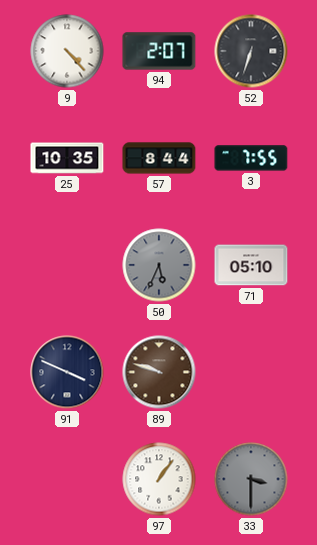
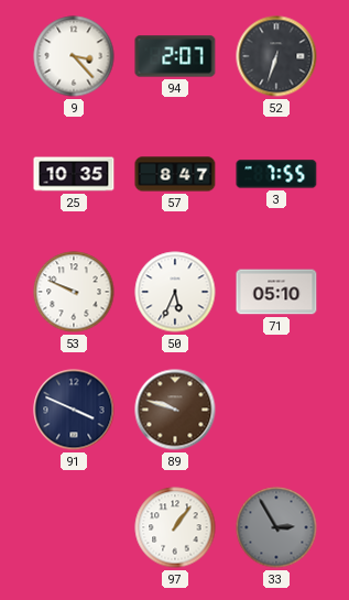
9: 4:23 -> 3:23
57: 8:44 -> 8:47
53: none -> 9:49
50 dial: grey -> white
33: 3:30 -> 2:55
